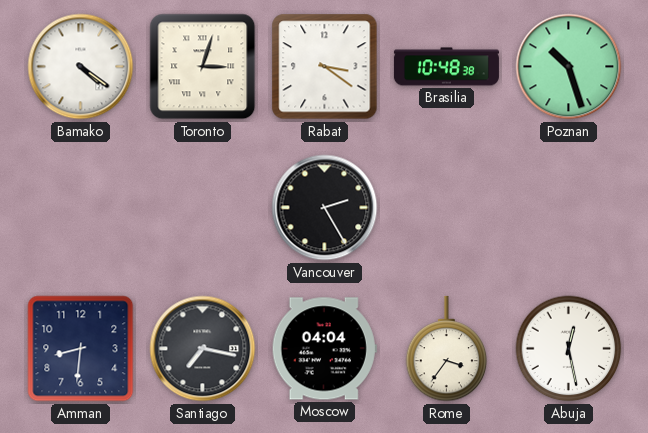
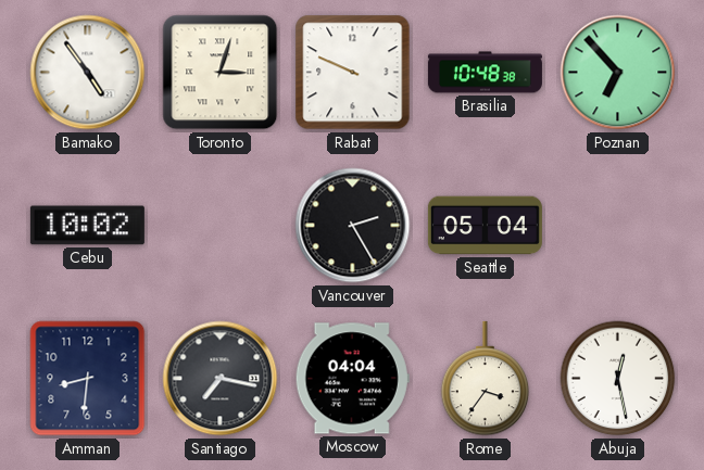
Bamako: 4:21 -> 4:54
Rabat: 3:21 -> 9:49
Poznan: 10:27 -> 6:53
Cebu: none -> 10:02
Seattle: none -> 05:04
